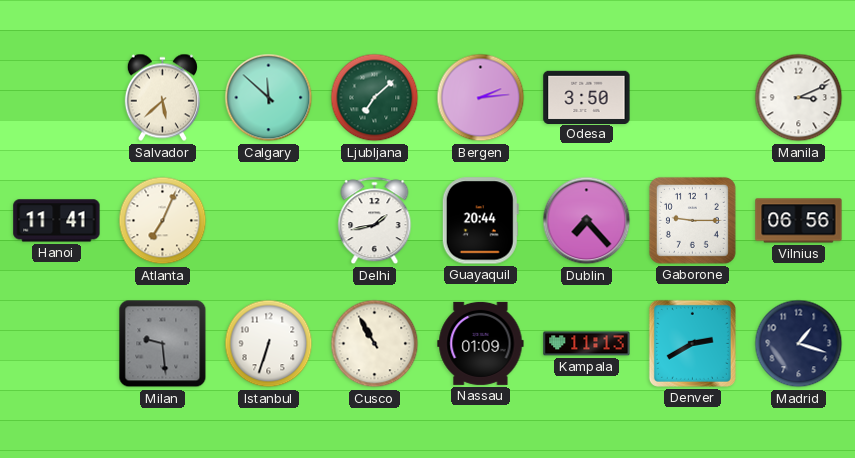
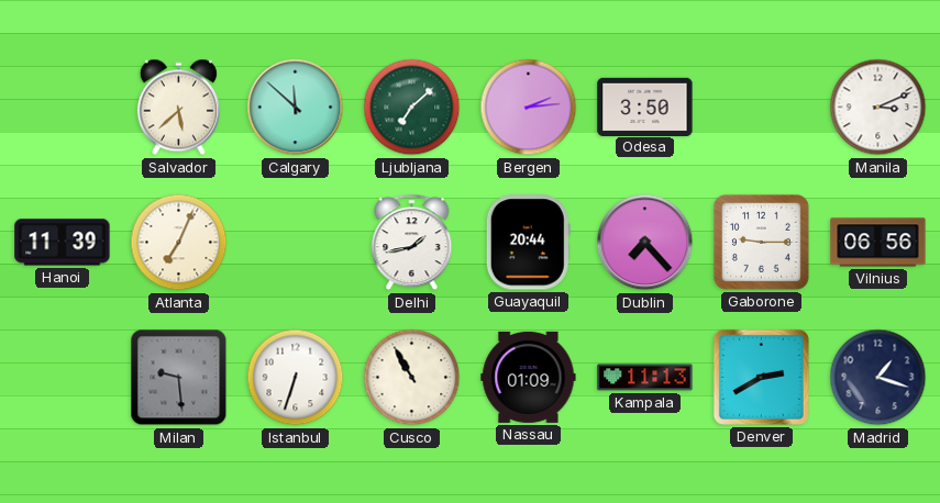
Hanoi: 11:41 -> 11:39
